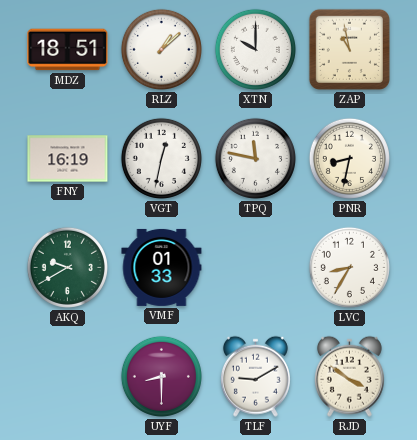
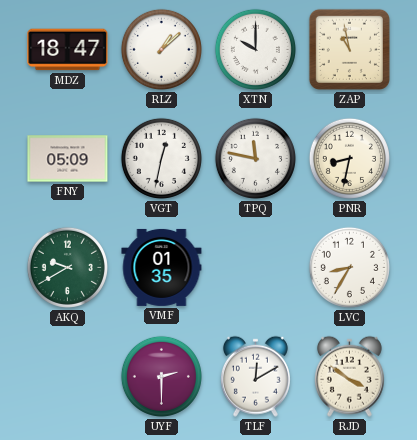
MDZ: 18:51 -> 18:47
FNY: 16:19 -> 05:09
VMF: 01:33 -> 01:35
UYF: 8:30 -> 2:30
TLF: 9:10 -> 12:10
